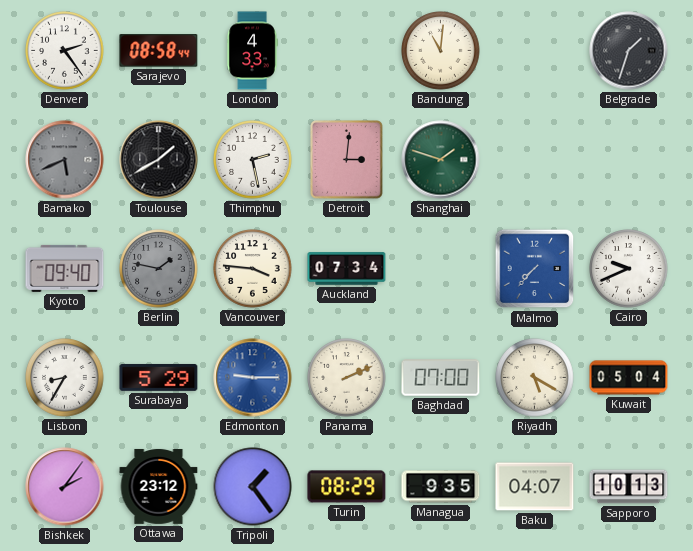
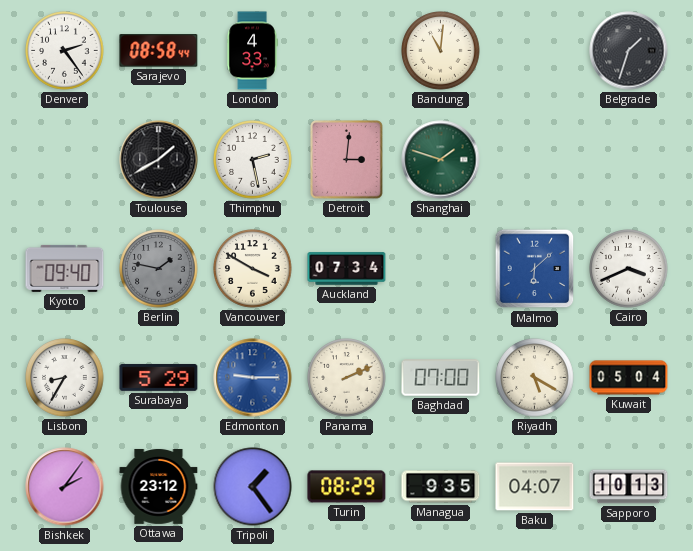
Bamako: 5:41 -> none
Vancouver: 3:46 -> 3:50
Malmo: 7:37 -> 6:08
Cairo: 9:41 -> 3:41
